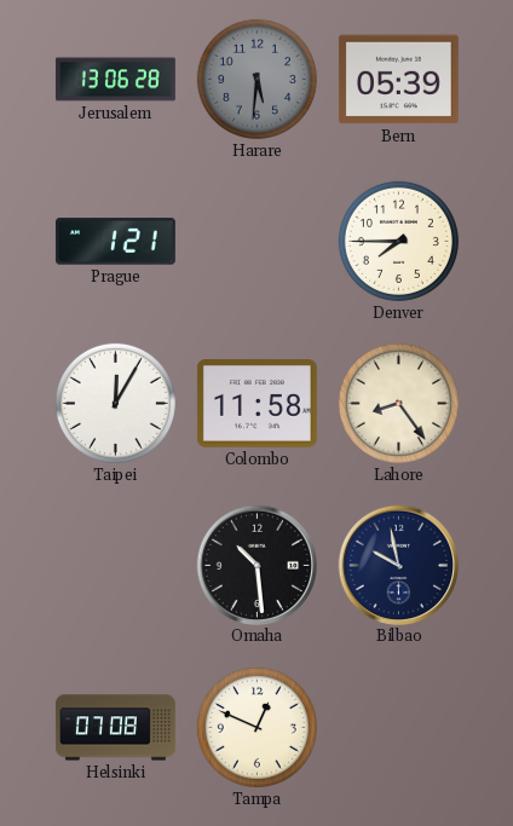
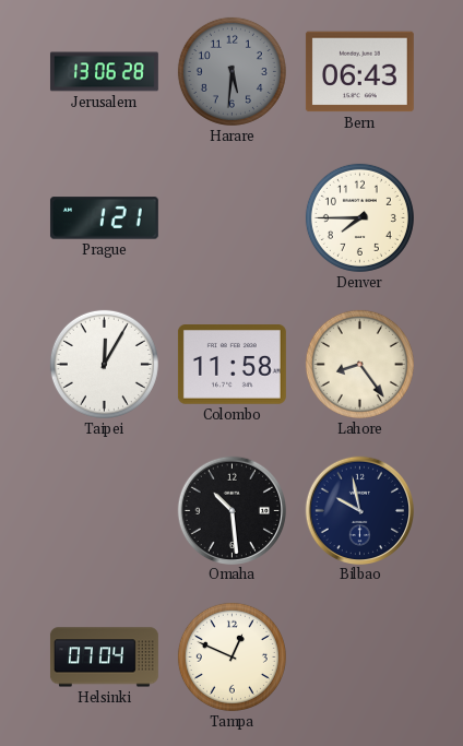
Bern: 05:39 -> 06:43
Helsinki: 07:08 -> 07:04
